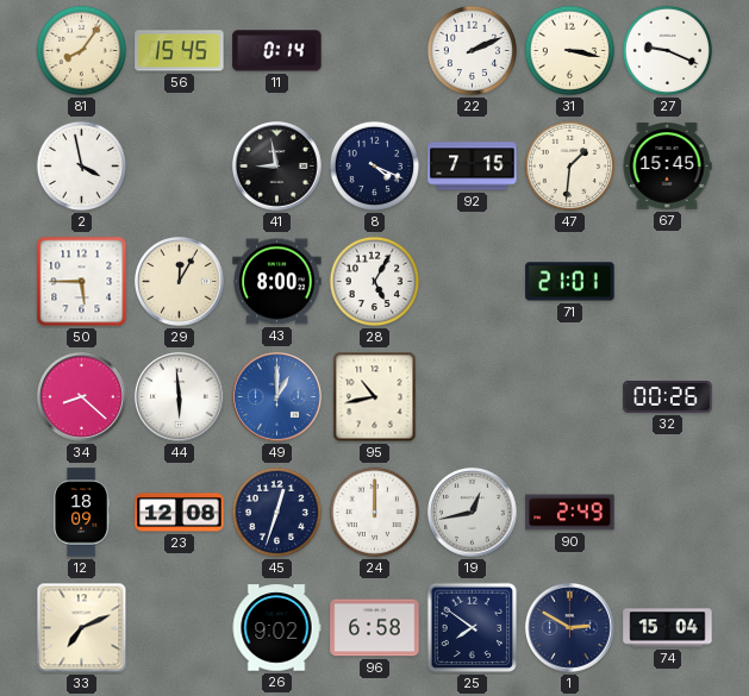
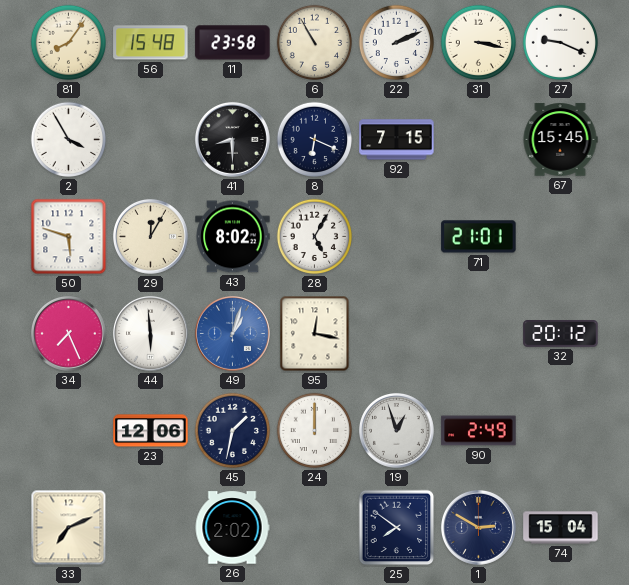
56: 15:45 -> 15:48
11: 0:14 -> 23:58
6: none -> 10:55
2: 3:58 -> 3:55
41: 8:58 -> 8:30
8: 4:19 -> 6:19
47: 1:31 -> none
50: 5:45 -> 5:48
43: 8:00 -> 8:02
34: 8:22 -> 7:26
49: 1:00 -> 1:03
95: 10:43 -> 12:17
32: 00:26 -> 20:12
12: 18:09 -> none
23: 12:08 -> 12:06
45: 12:33 -> 1:32
19: 12:43 -> 12:57
26: 9:02 -> 2:02
96: 6:58 -> none
